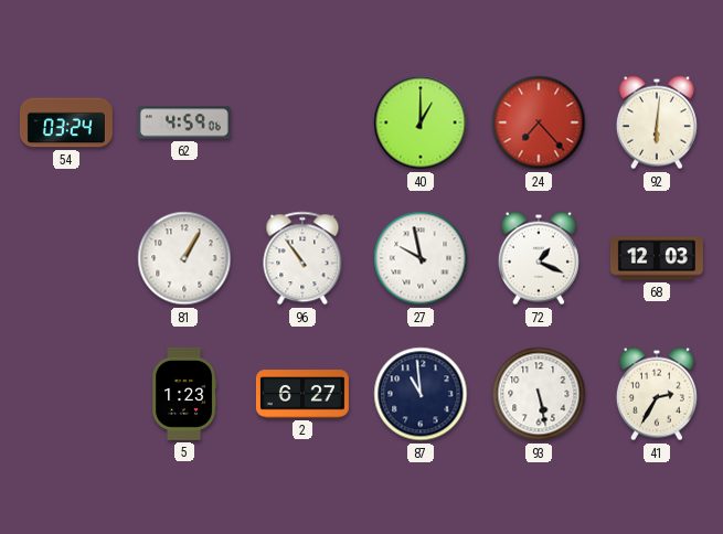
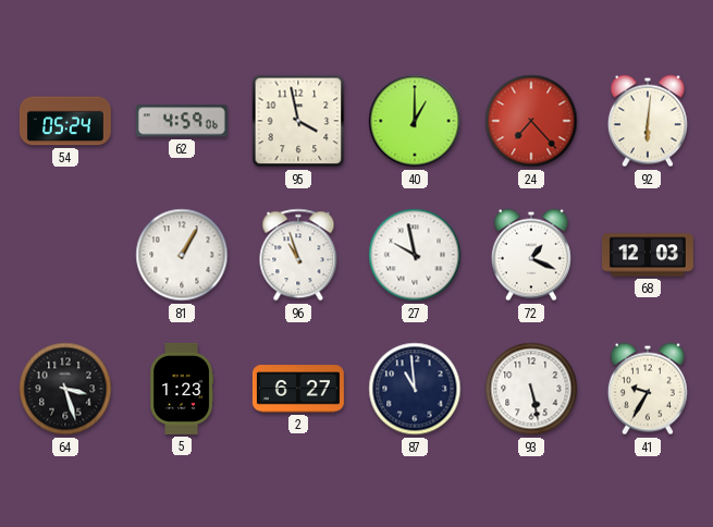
54: 03:24 -> 05:24
95: none -> 3:58
96: 10:54 -> 10:57
64: none -> 3:27
41: 2:35 -> 9:35
